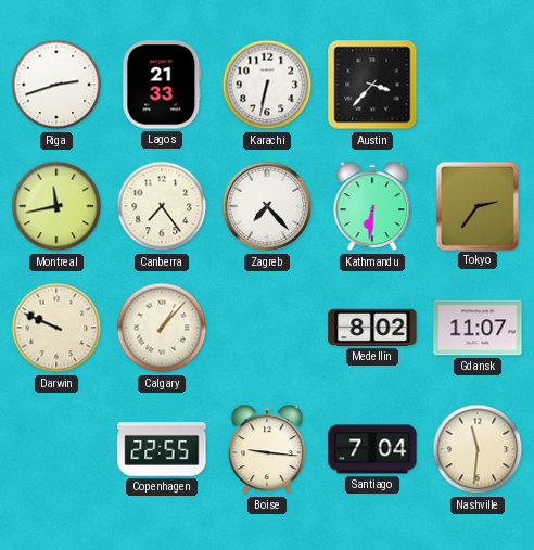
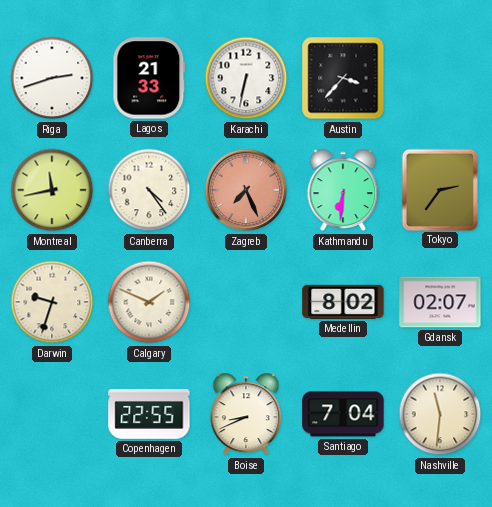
Canberra: 7:24 -> 4:24
Zagreb: 7:23 -> 7:26
Zagreb dial: white -> salmon
Darwin: 9:49 -> 9:33
Calgary: 1:07 -> 1:49
Gdansk: 11:07 -> 02:07
Boise: 9:16 -> 8:41
